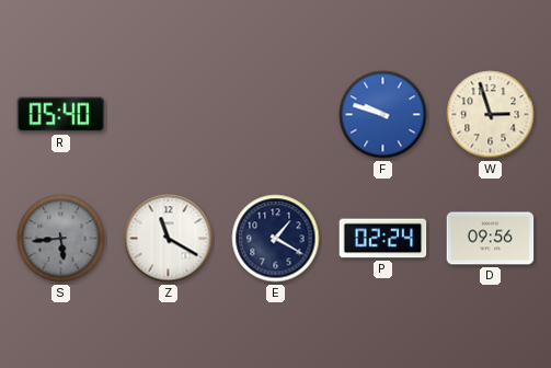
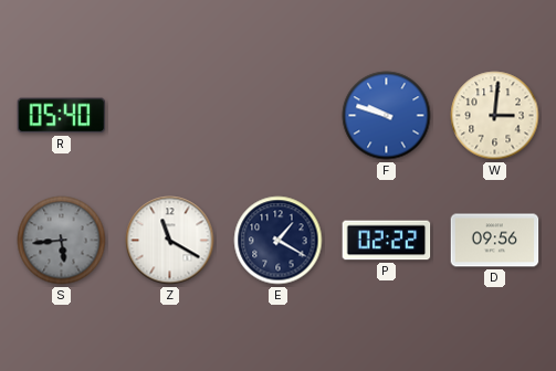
W: 2:57 -> 3:01
P: 02:24 -> 02:22
